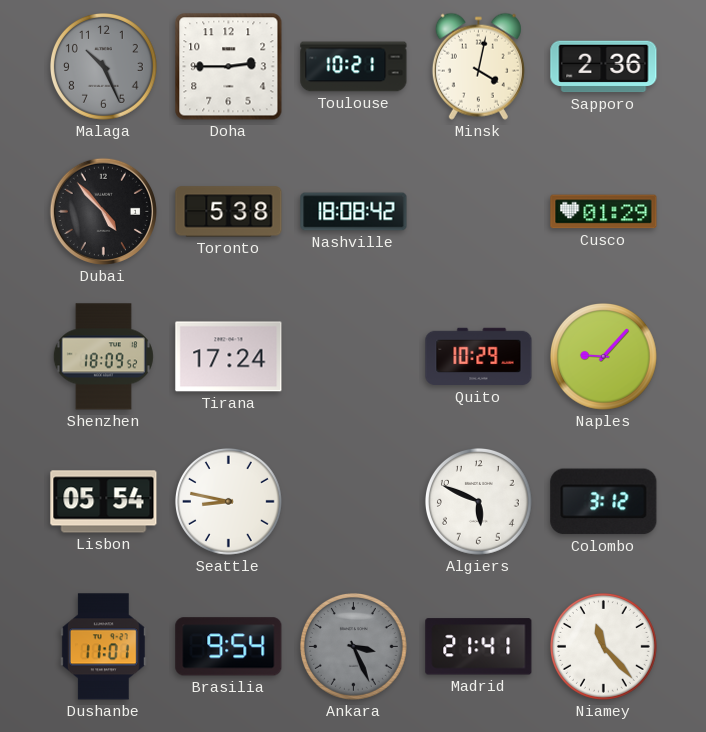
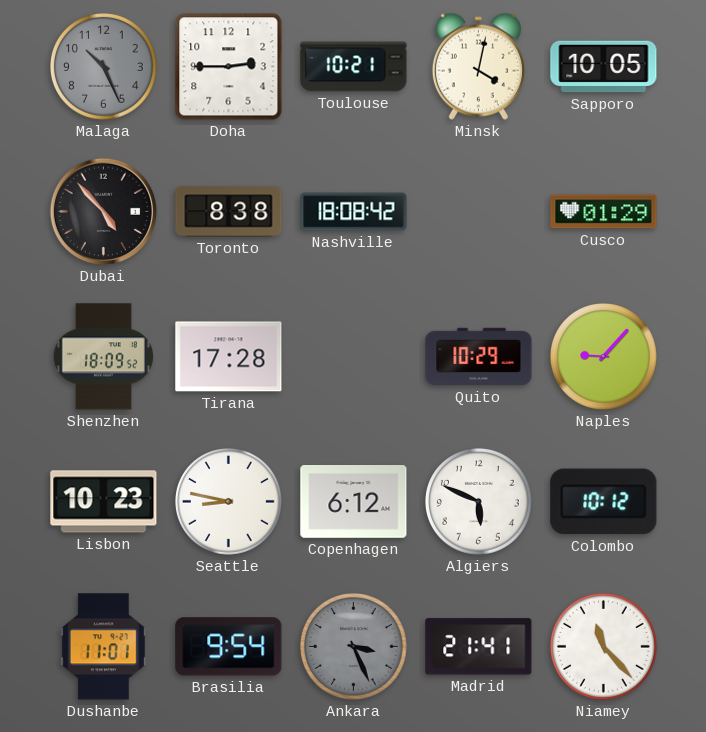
Sapporo: 2:36 -> 10:05
Toronto: 5:38 -> 8:38
Tirana: 17:24 -> 17:28
Lisbon: 05:54 -> 10:23
Copenhagen: none -> 6:12
Colombo: 3:12 -> 10:12
